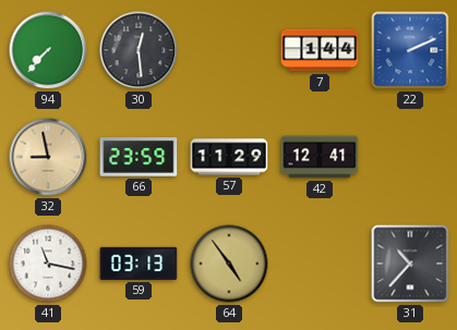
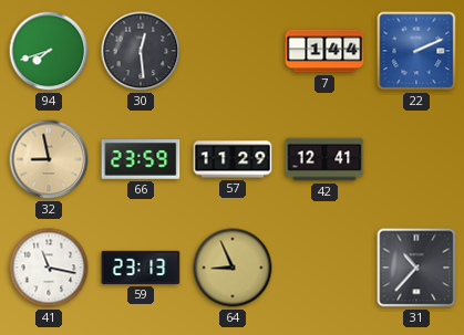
94: 7:37 -> 7:42
59: 03:13 -> 23:13
64: 4:54 -> 8:56
